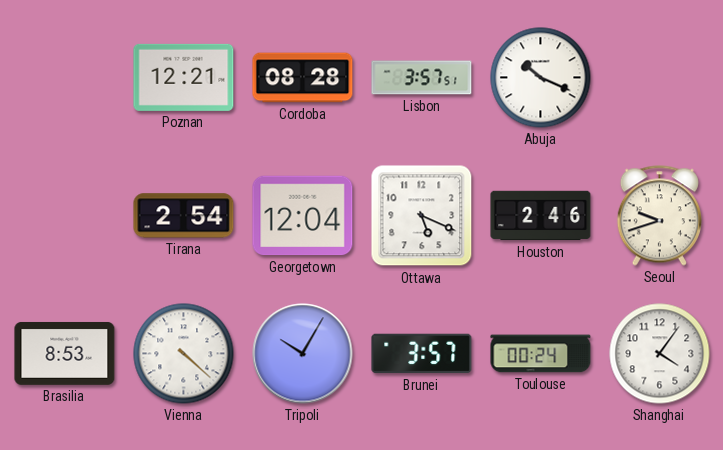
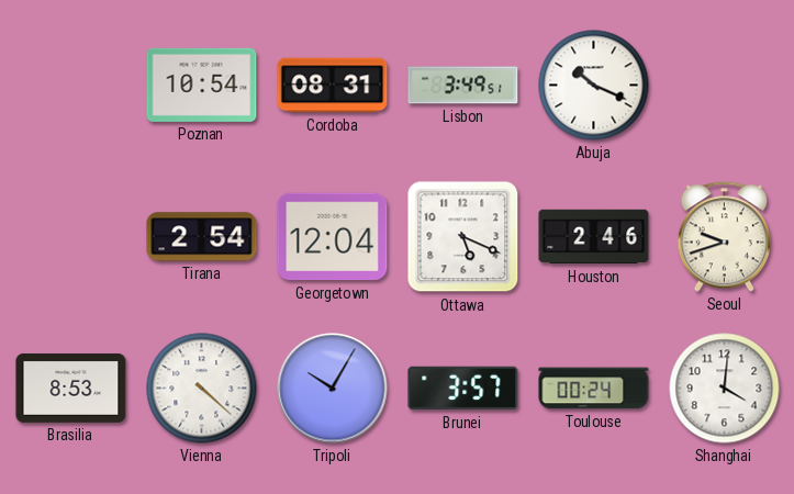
Poznan: 12:21 -> 10:54
Cordoba: 08:28 -> 08:31
Lisbon: 3:57 -> 3:49
Shanghai: 4:06 -> 4:01
